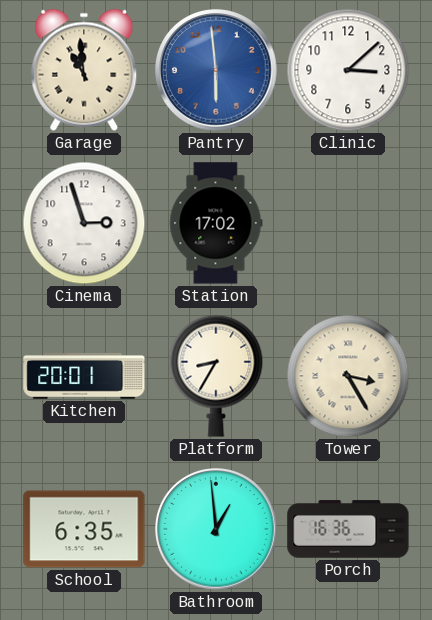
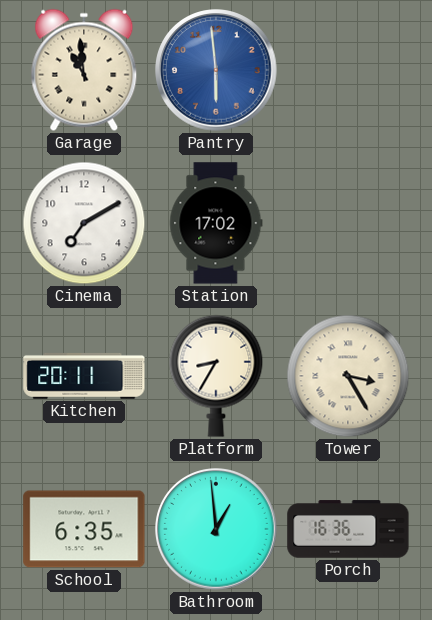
Clinic: 3:08 -> none
Cinema: 2:57 -> 7:10
Kitchen: 20:01 -> 20:11
